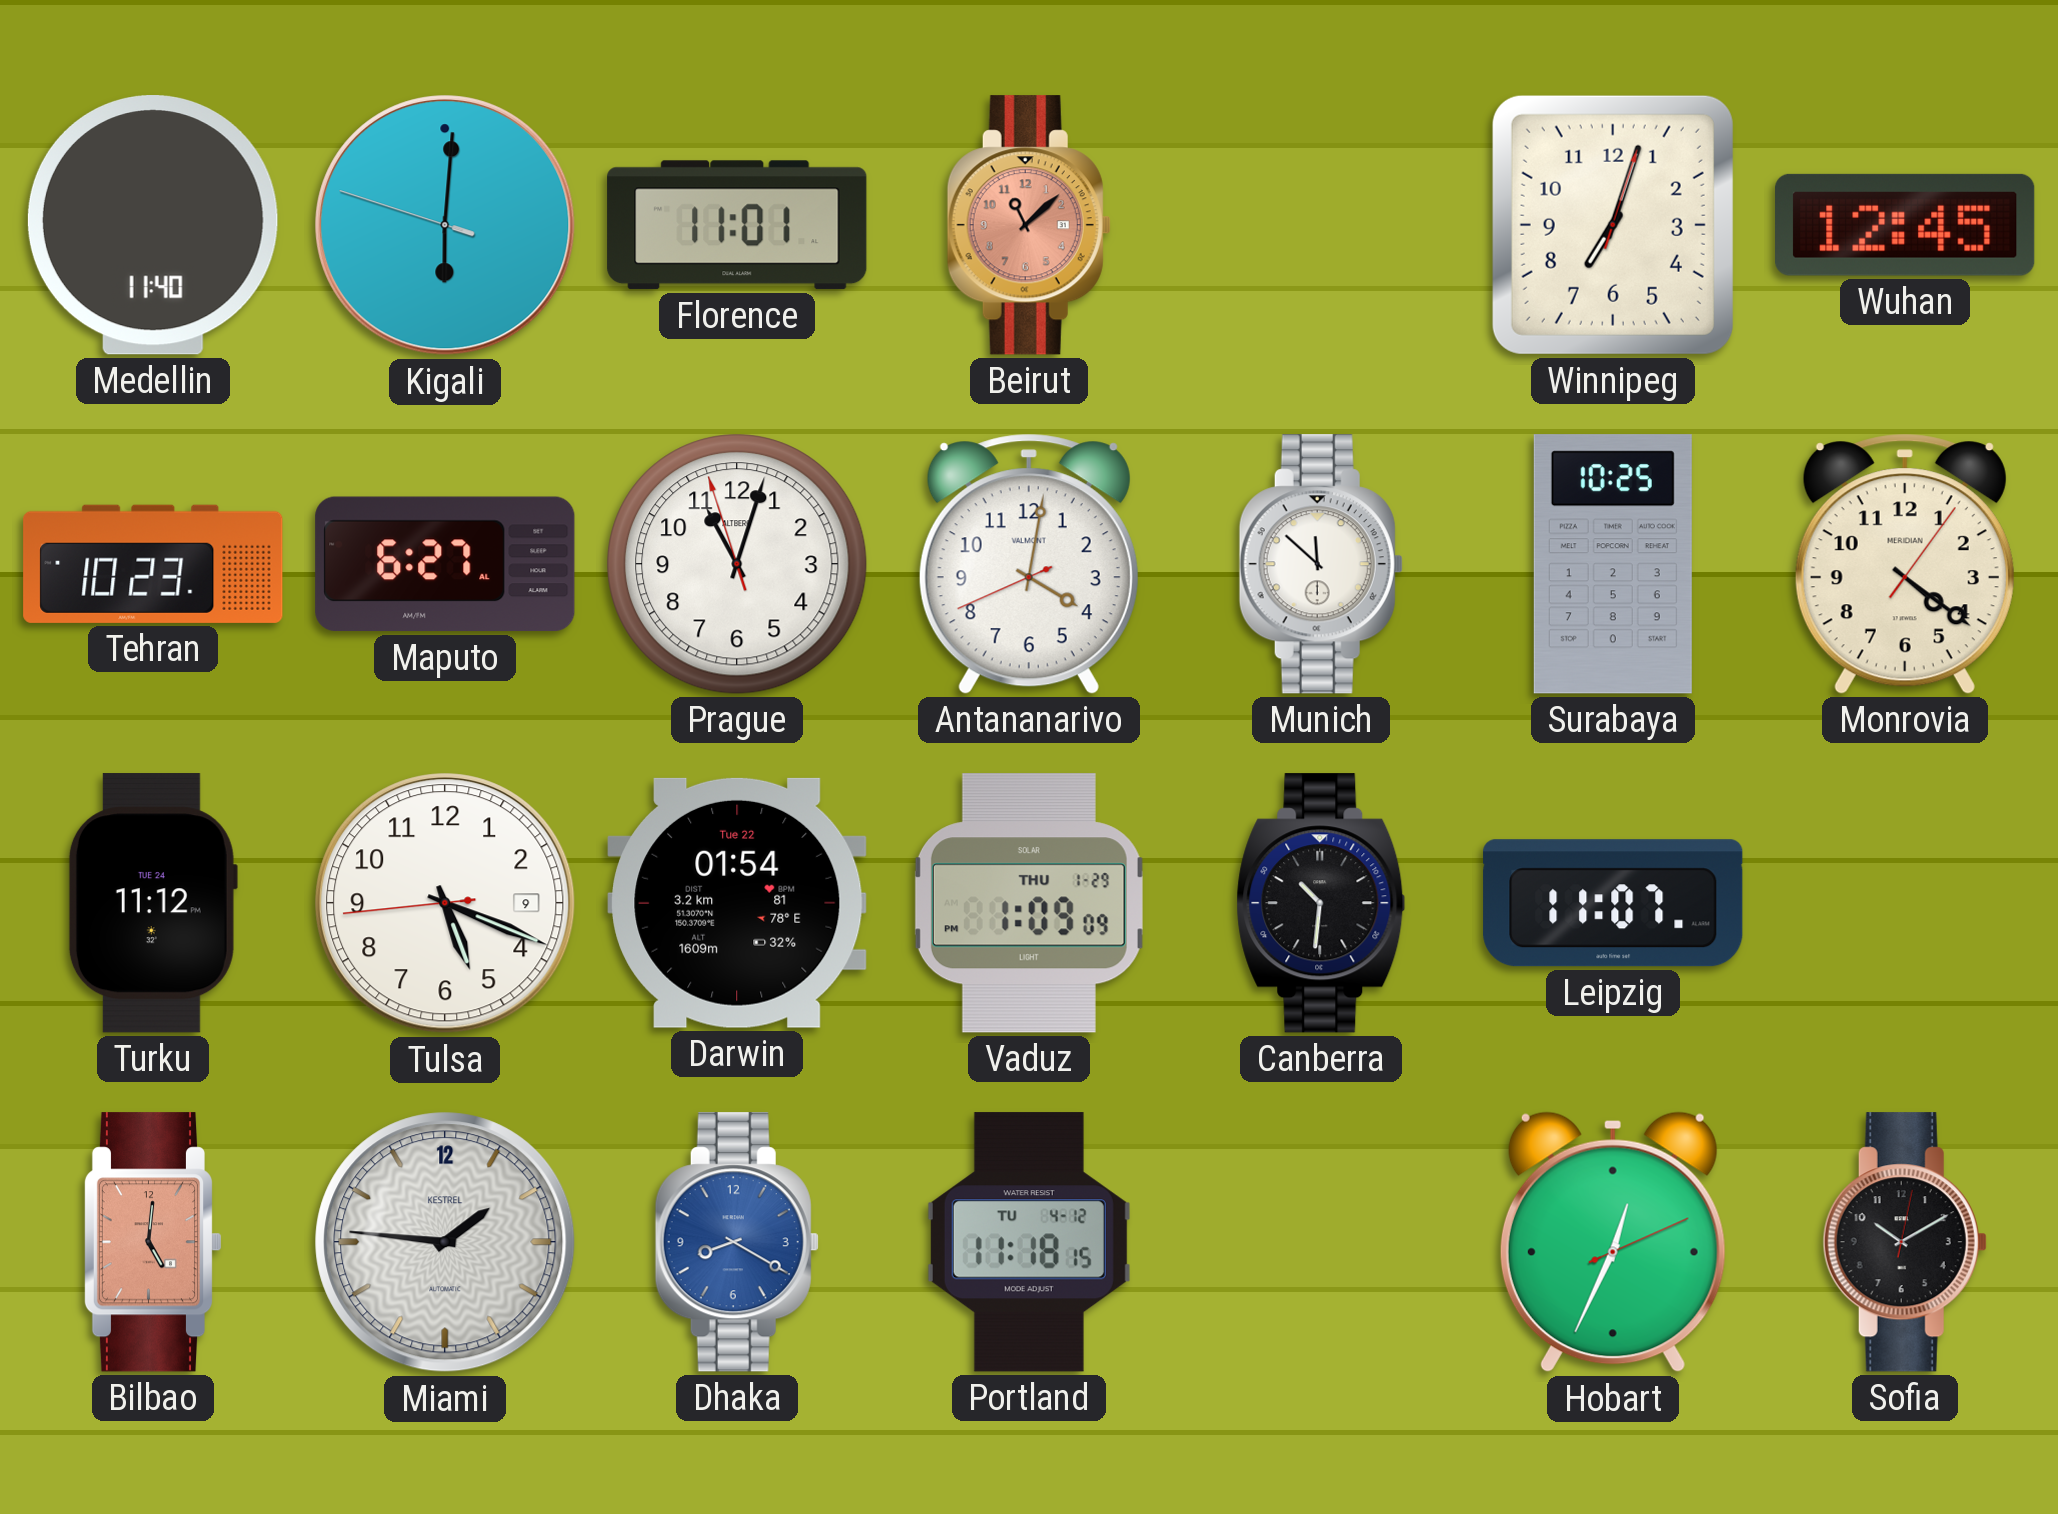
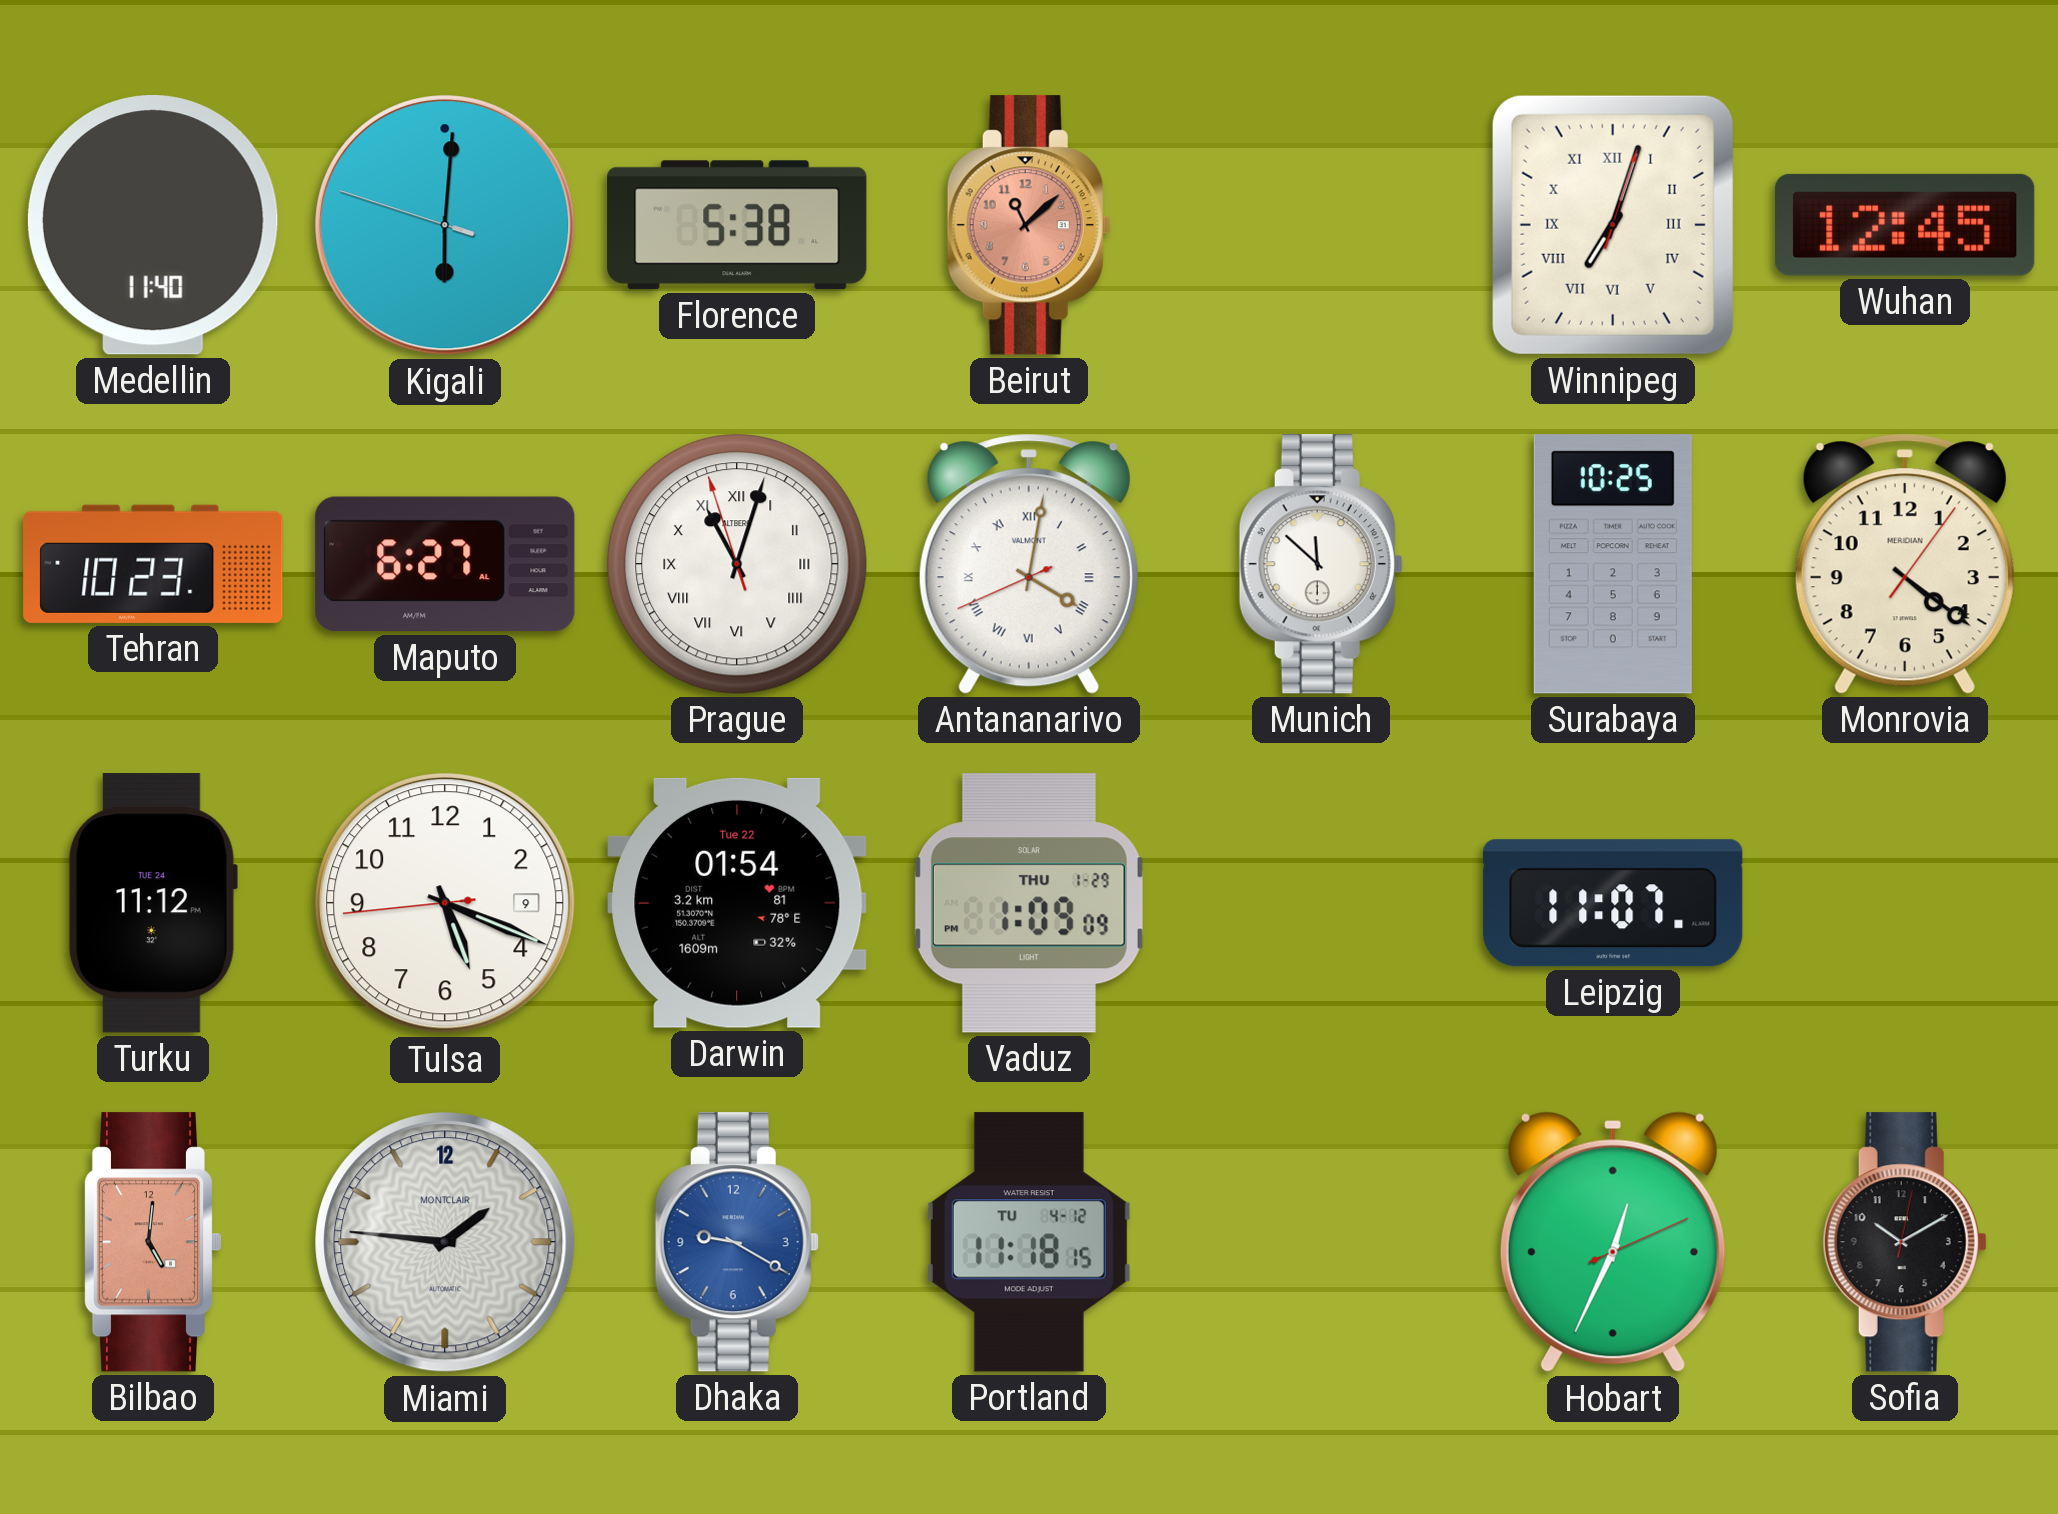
Florence: 11:01 -> 5:38
Winnipeg numerals: Arabic -> Roman
Prague numerals: Arabic -> Roman
Antananarivo numerals: Arabic -> Roman
Canberra: 10:31 -> none
Miami brand: KESTREL -> MONTCLAIR
Dhaka: 8:20 -> 9:20
